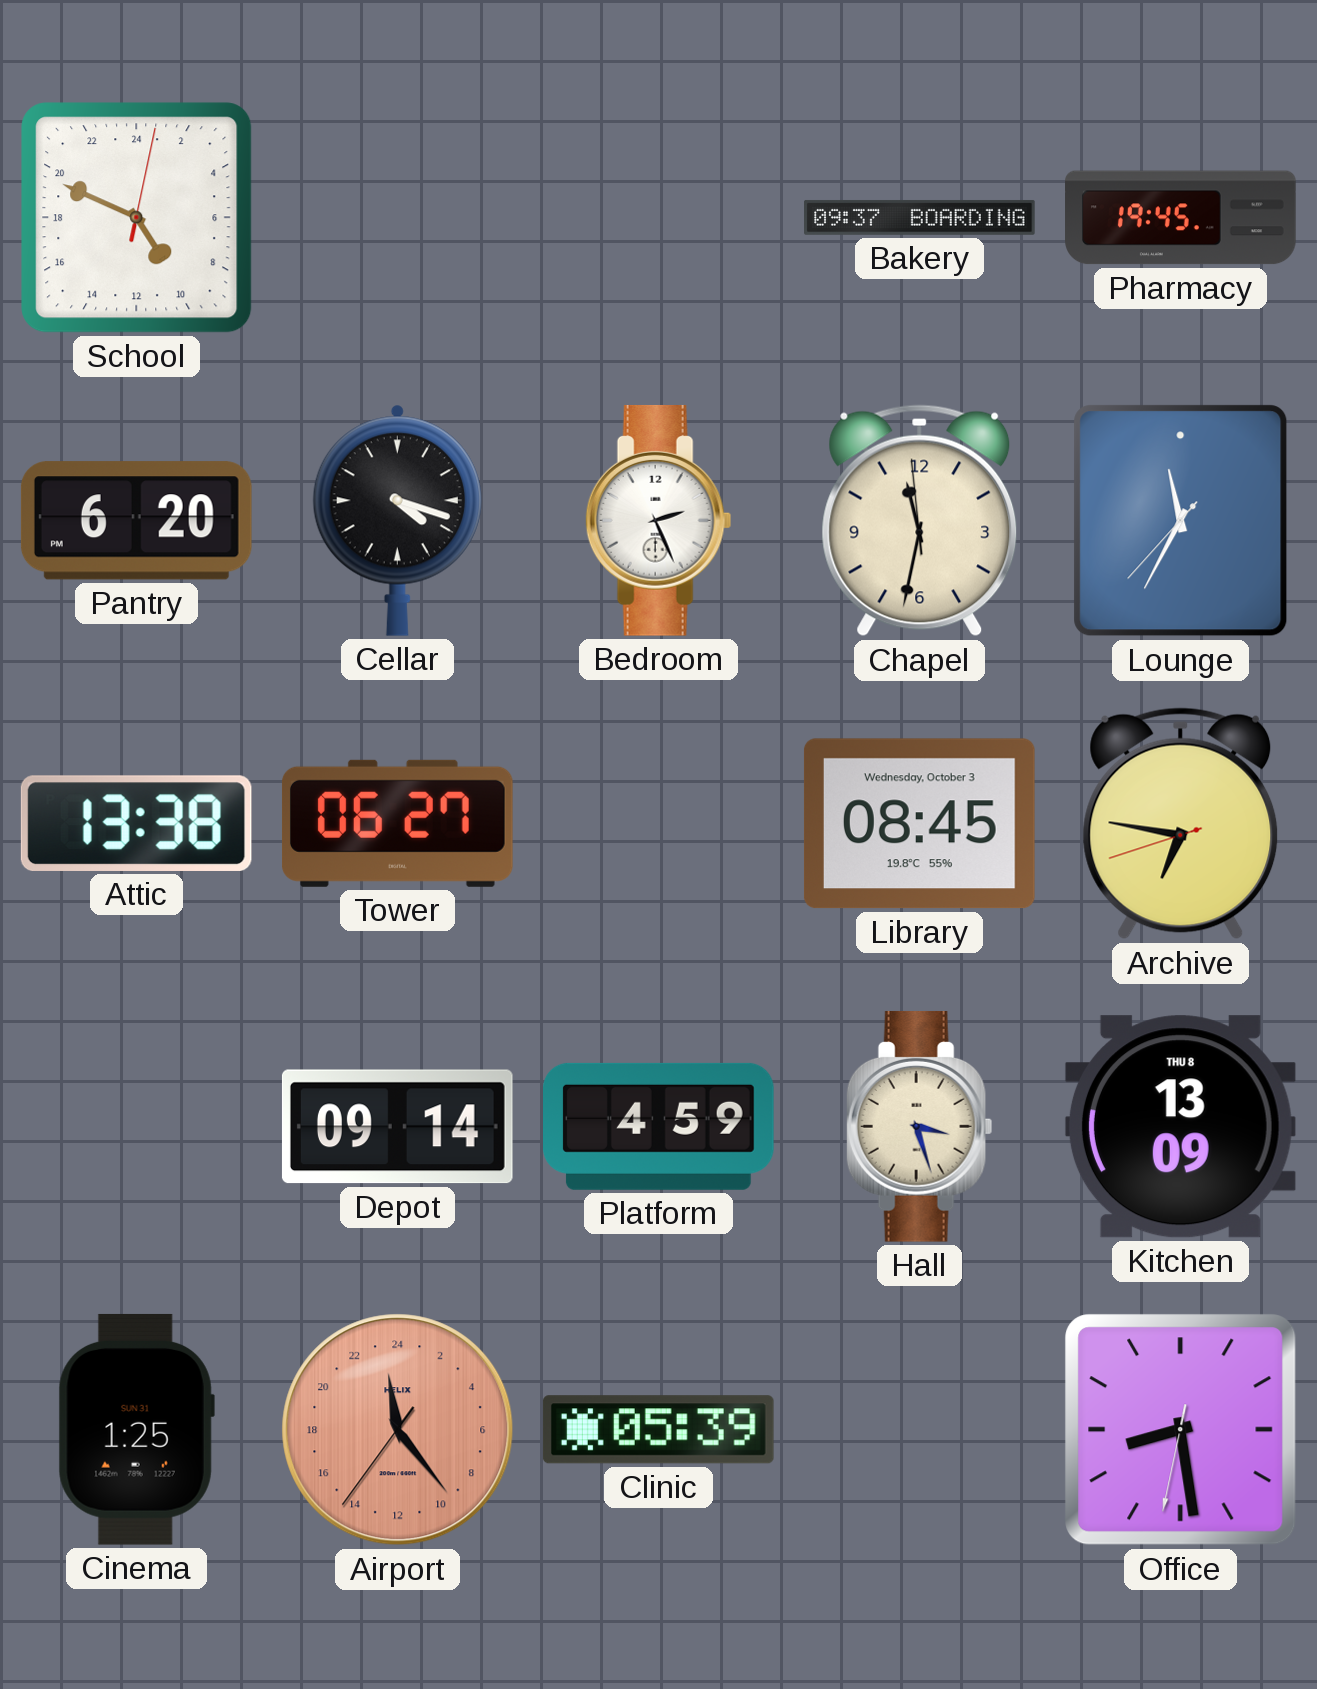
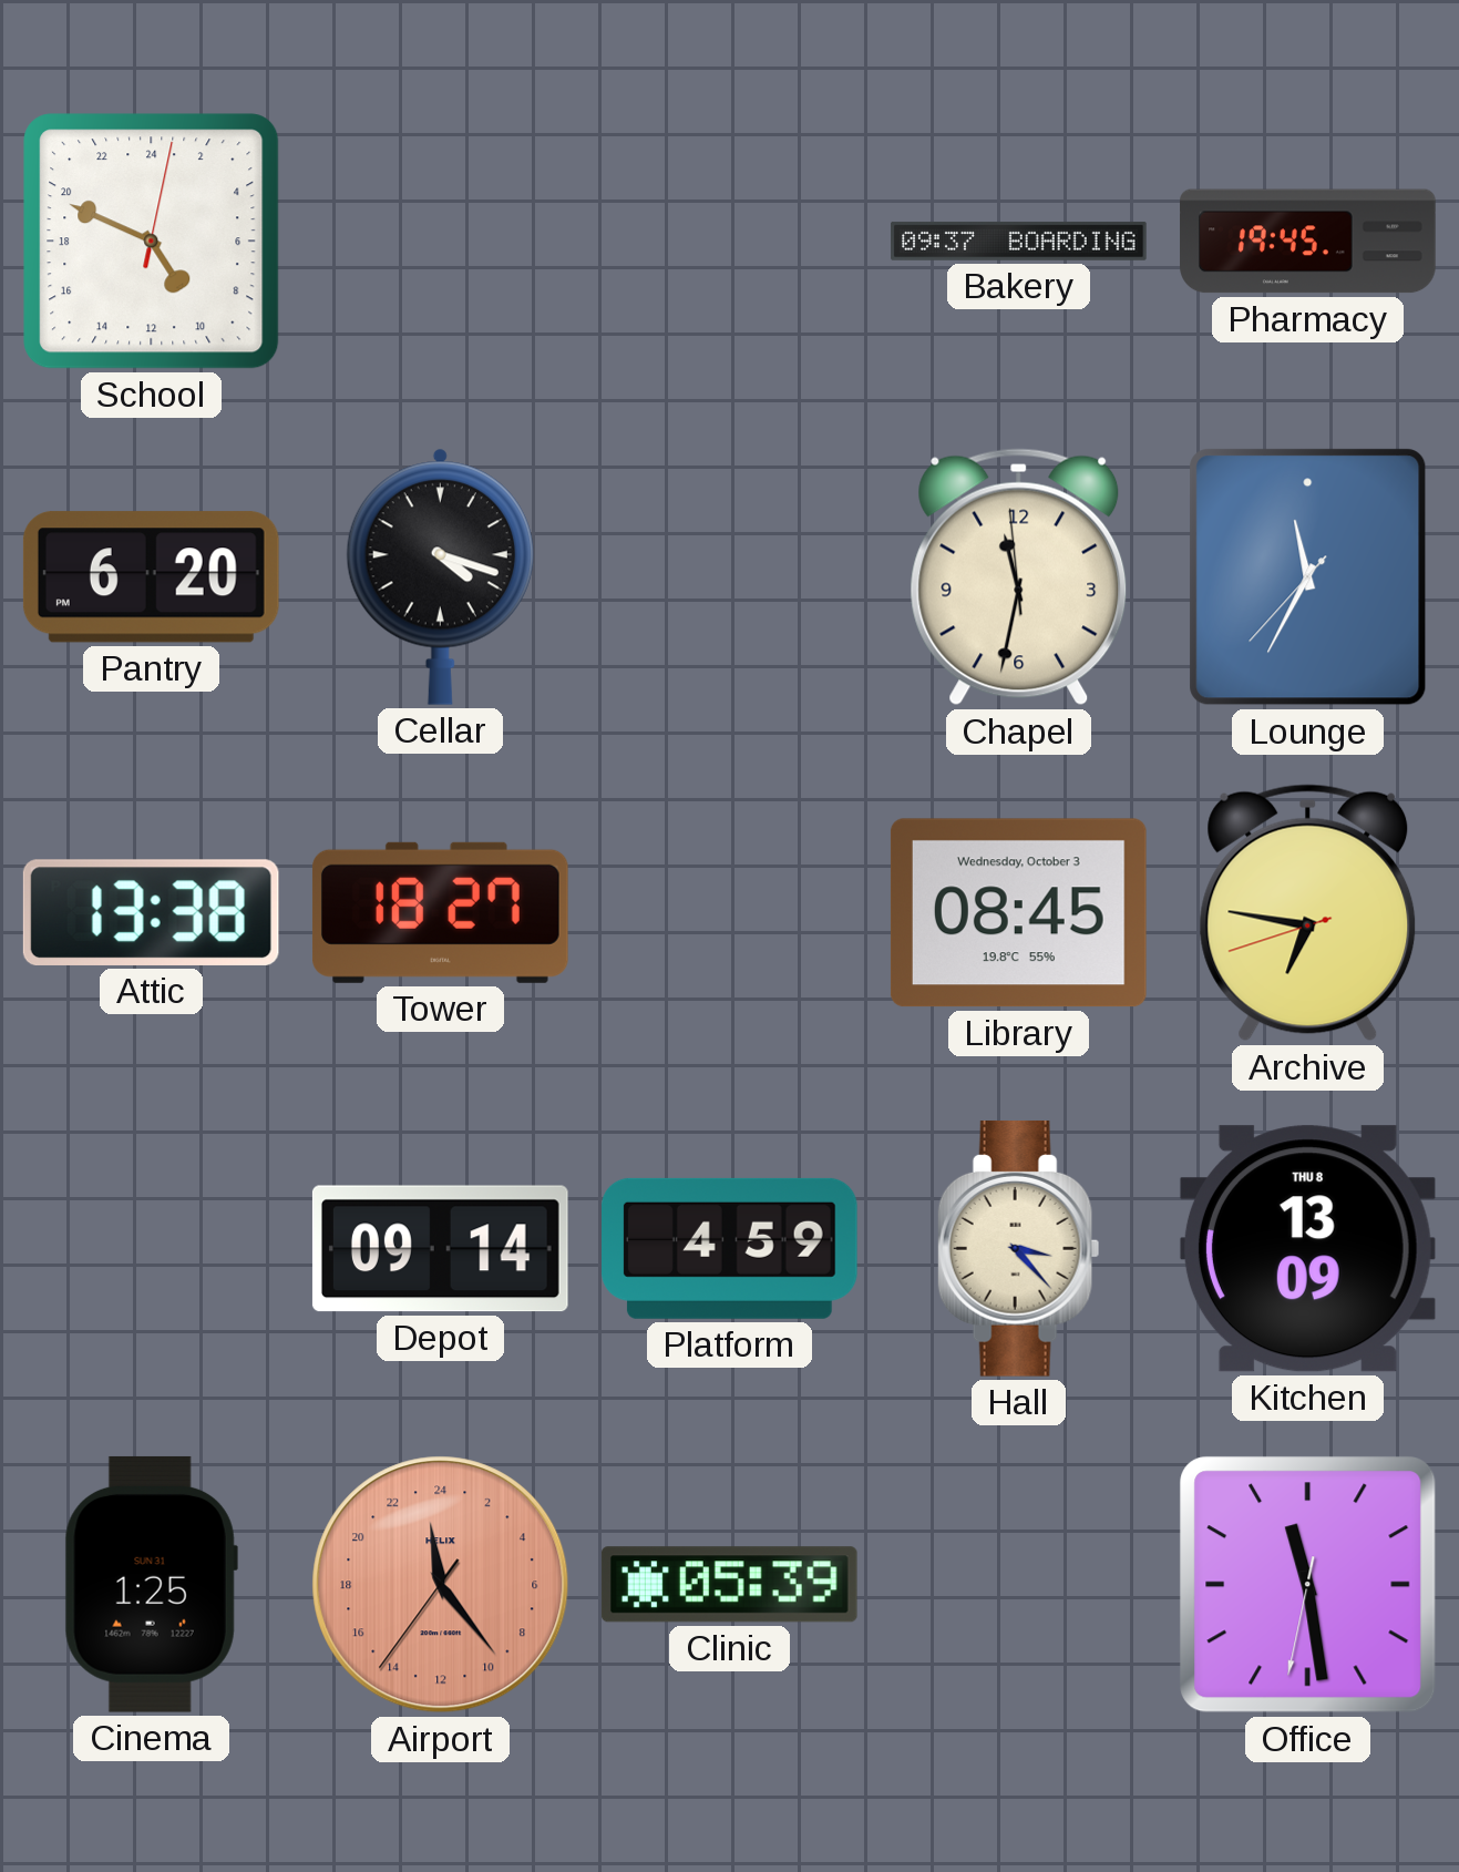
Bedroom: 2:26 -> none
Tower: 06:27 -> 18:27
Hall: 3:27 -> 3:23
Office: 8:28 -> 11:28
